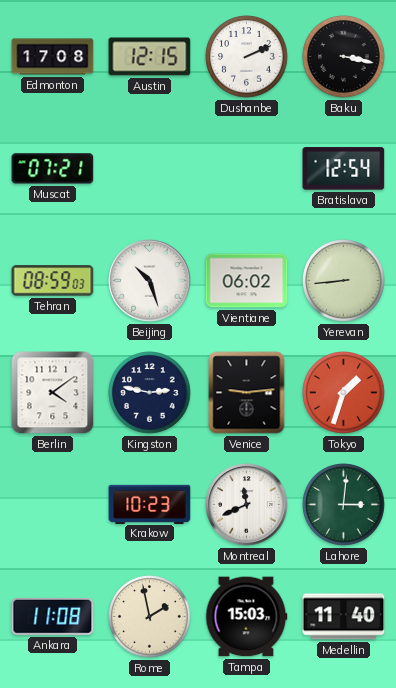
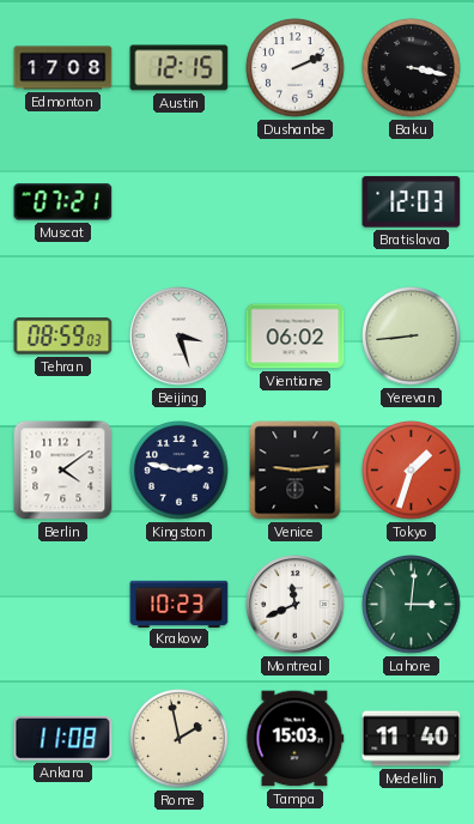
Bratislava: 12:54 -> 12:03
Beijing: 10:27 -> 3:27
